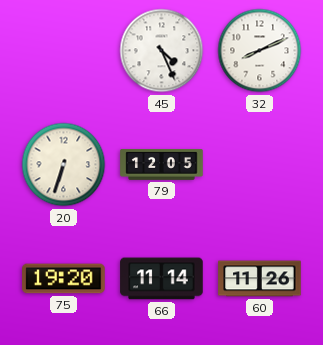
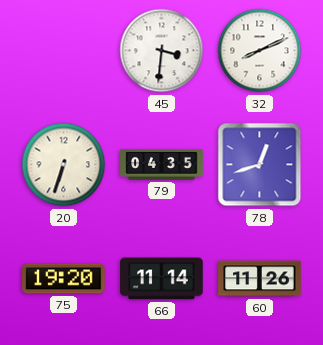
45: 4:26 -> 3:31
79: 12:05 -> 04:35
78: none -> 12:42
